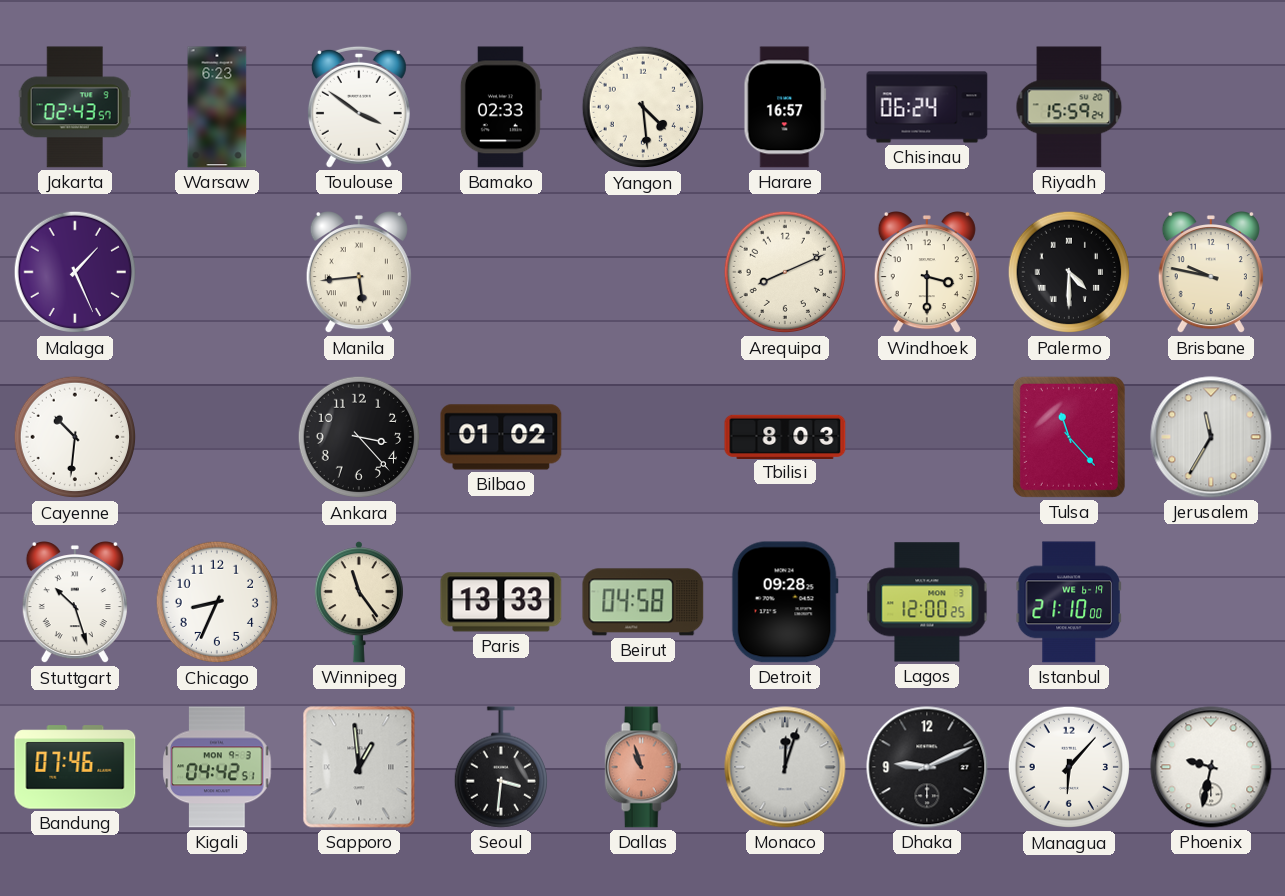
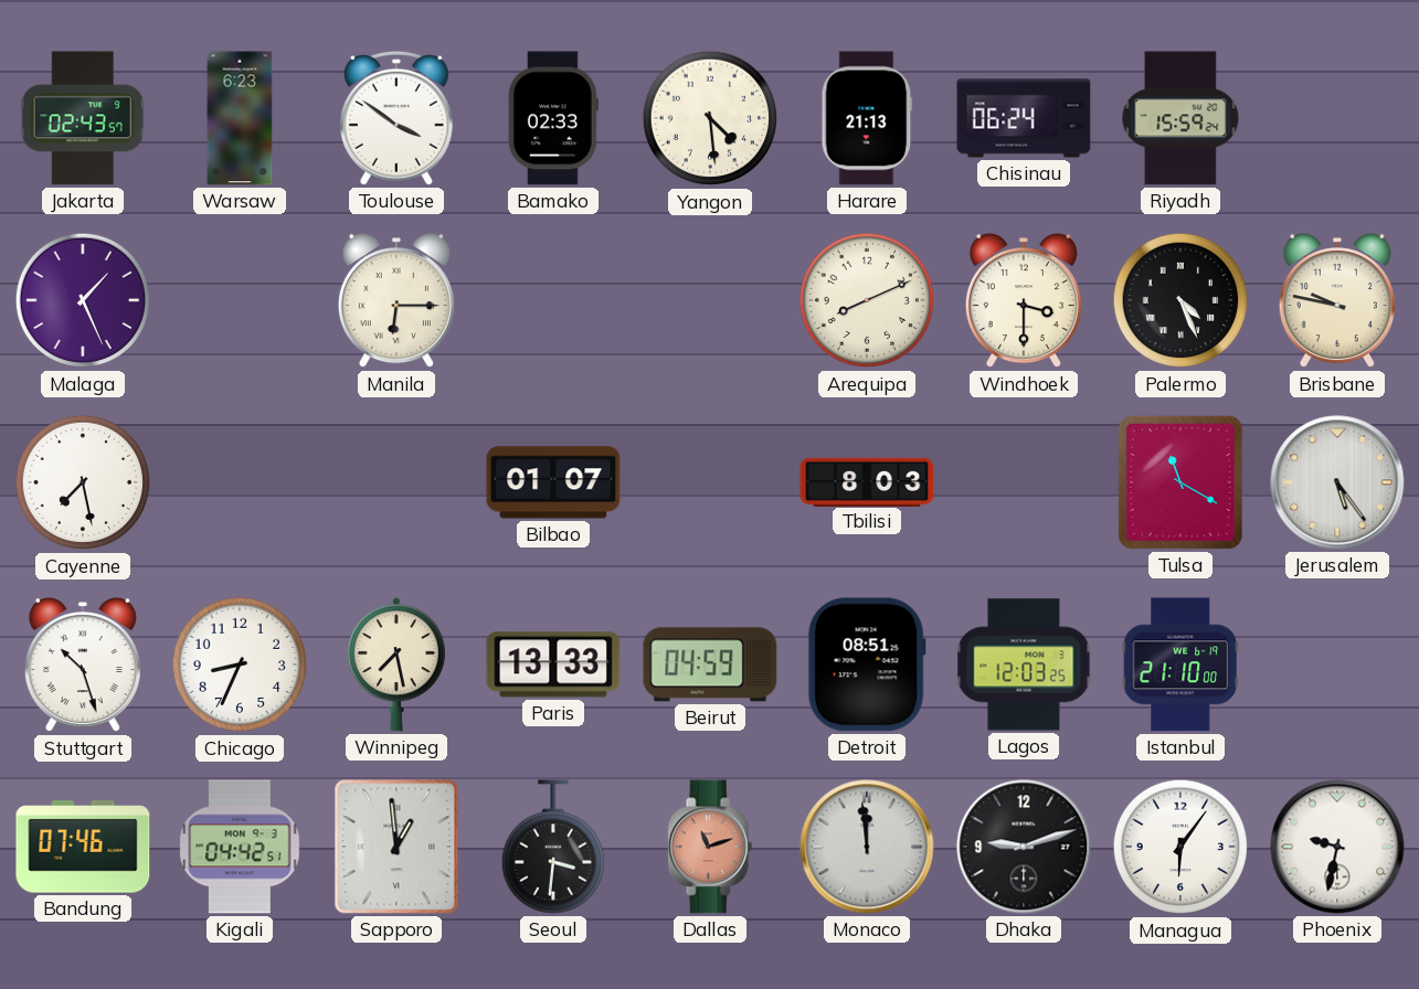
Harare: 16:57 -> 21:13
Manila: 5:44 -> 6:15
Palermo: 4:30 -> 4:26
Cayenne: 10:31 -> 7:28
Ankara: 3:23 -> none
Bilbao: 01:02 -> 01:07
Tulsa: 11:23 -> 11:20
Jerusalem: 11:35 -> 5:24
Winnipeg: 11:24 -> 7:28
Beirut: 04:58 -> 04:59
Detroit: 09:28 -> 08:51
Lagos: 12:00 -> 12:03
Dallas: 10:57 -> 11:12
Monaco: 12:03 -> 11:59
Dhaka: 9:11 -> 9:12
Managua: 6:07 -> 6:06
